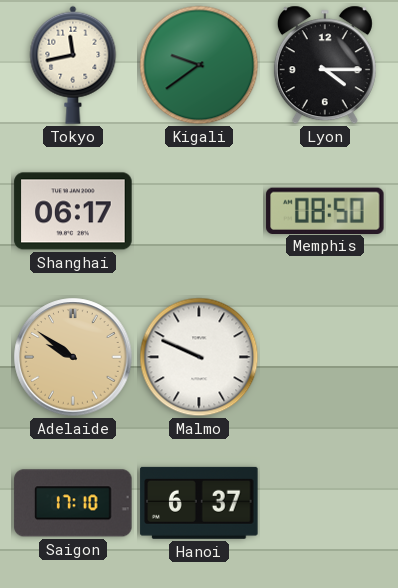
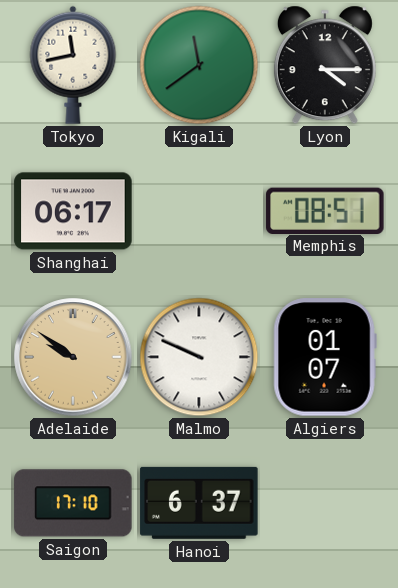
Kigali: 9:39 -> 11:39
Memphis: 08:50 -> 08:51
Algiers: none -> 01:07
